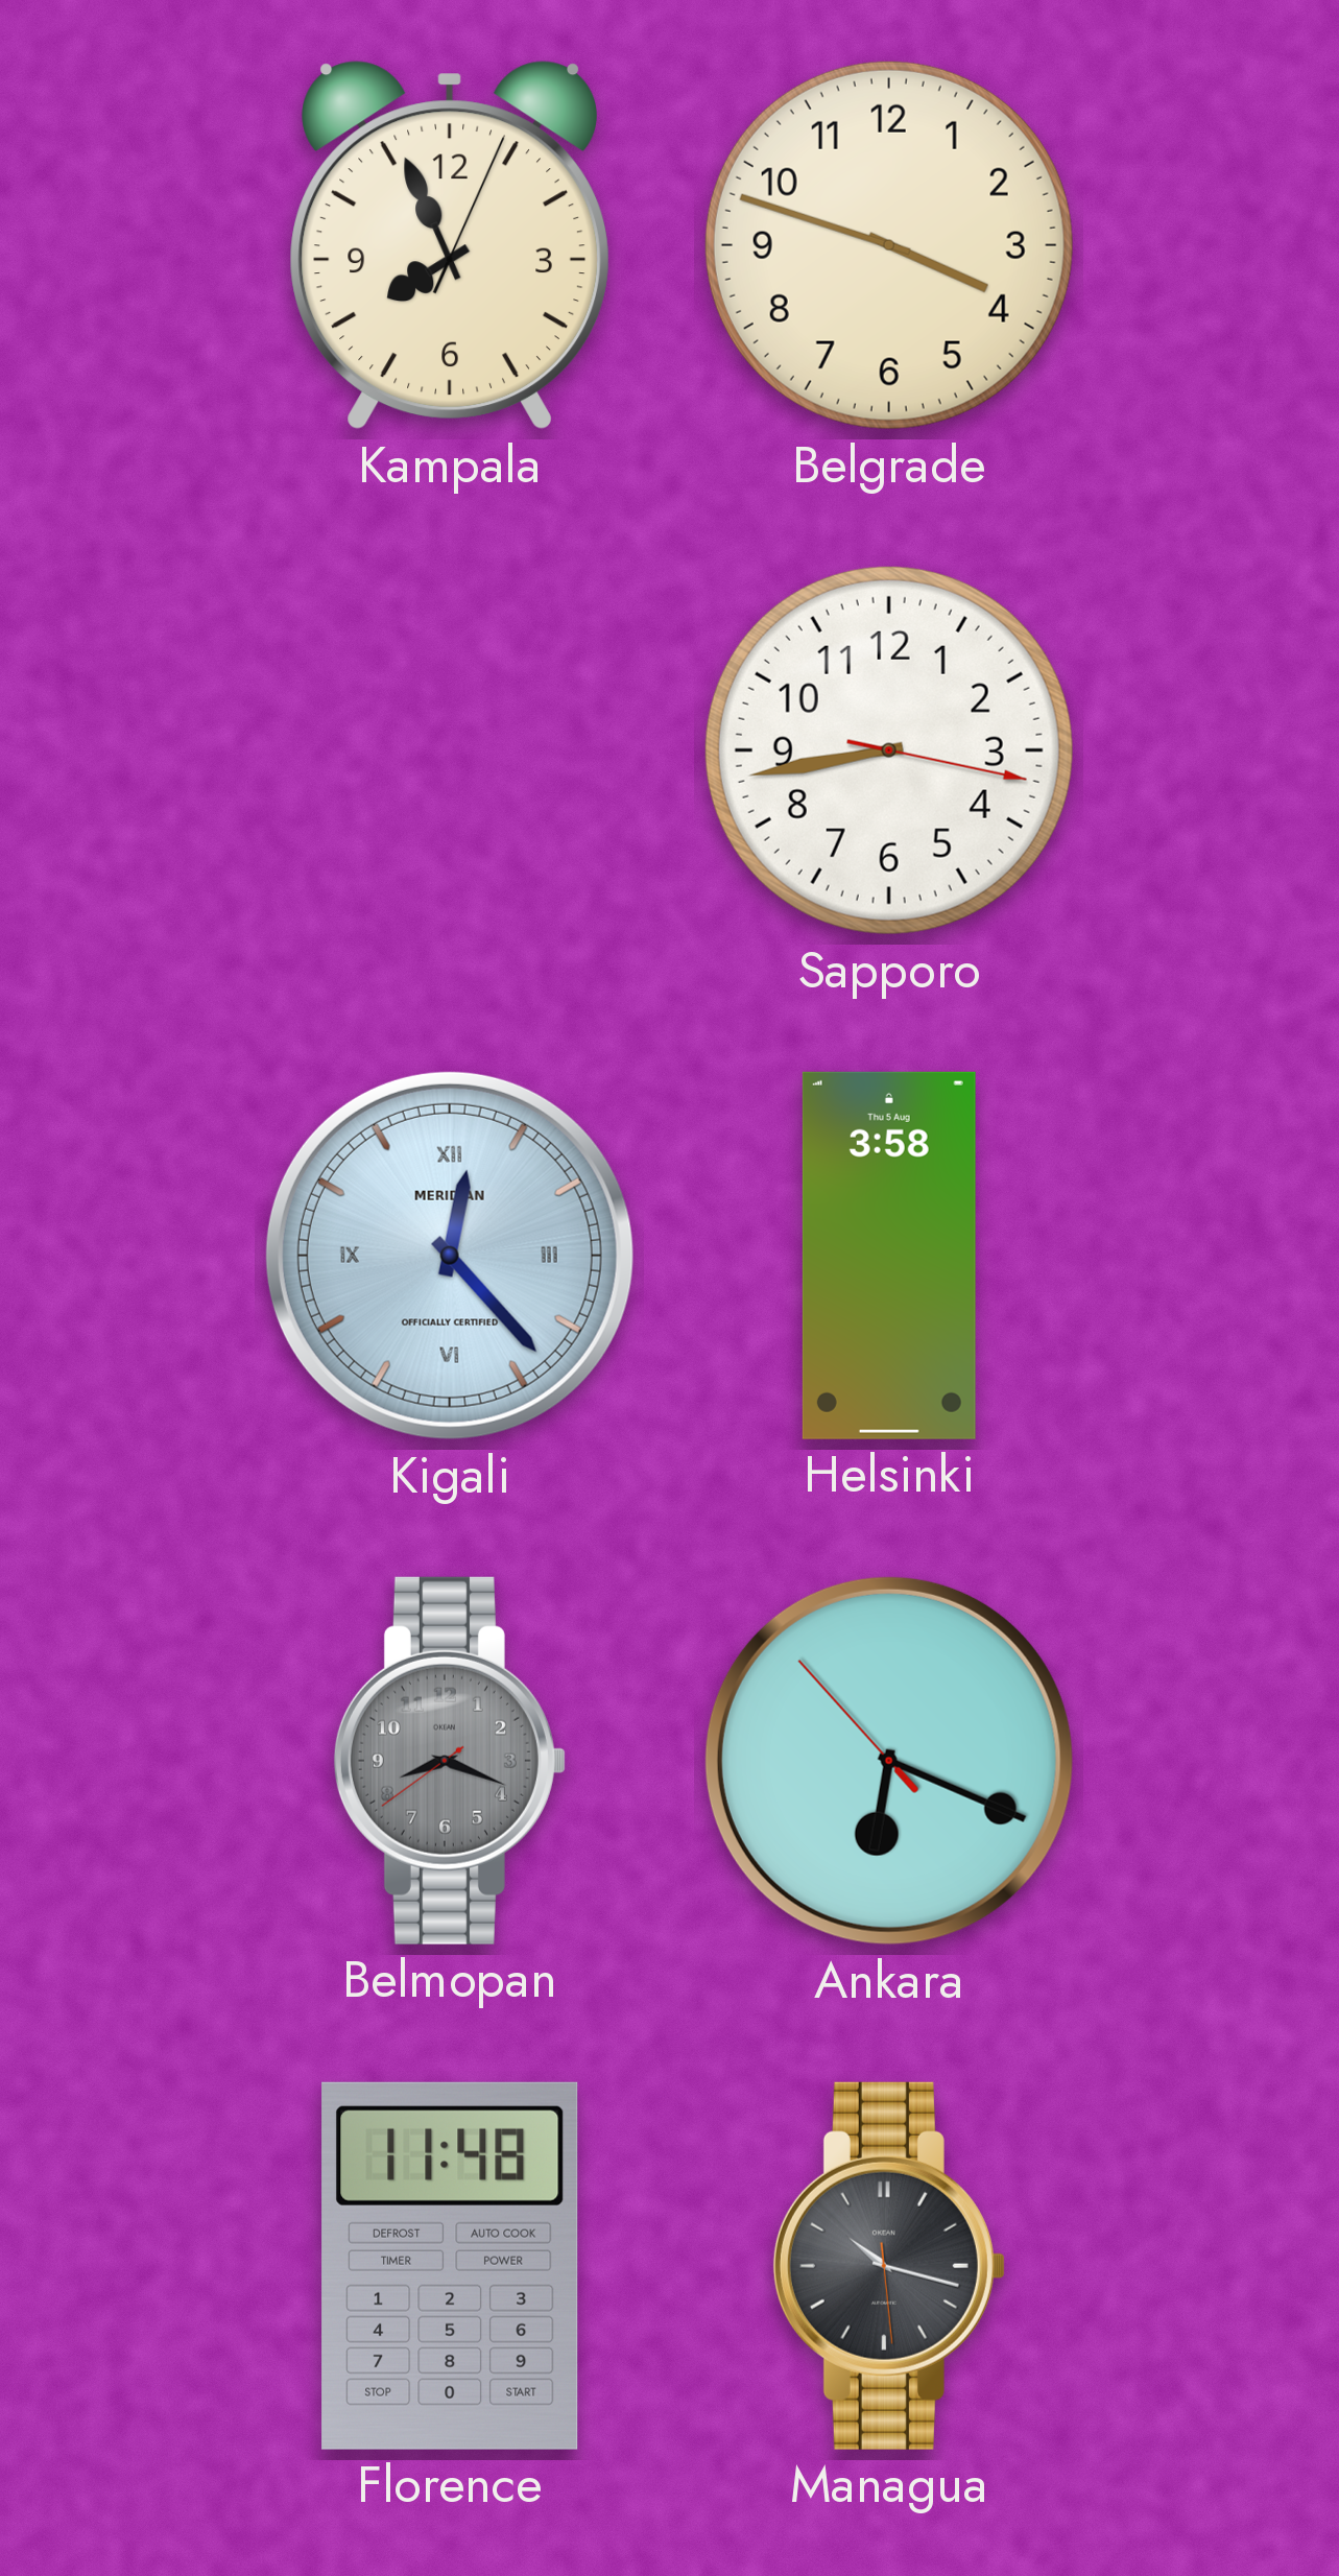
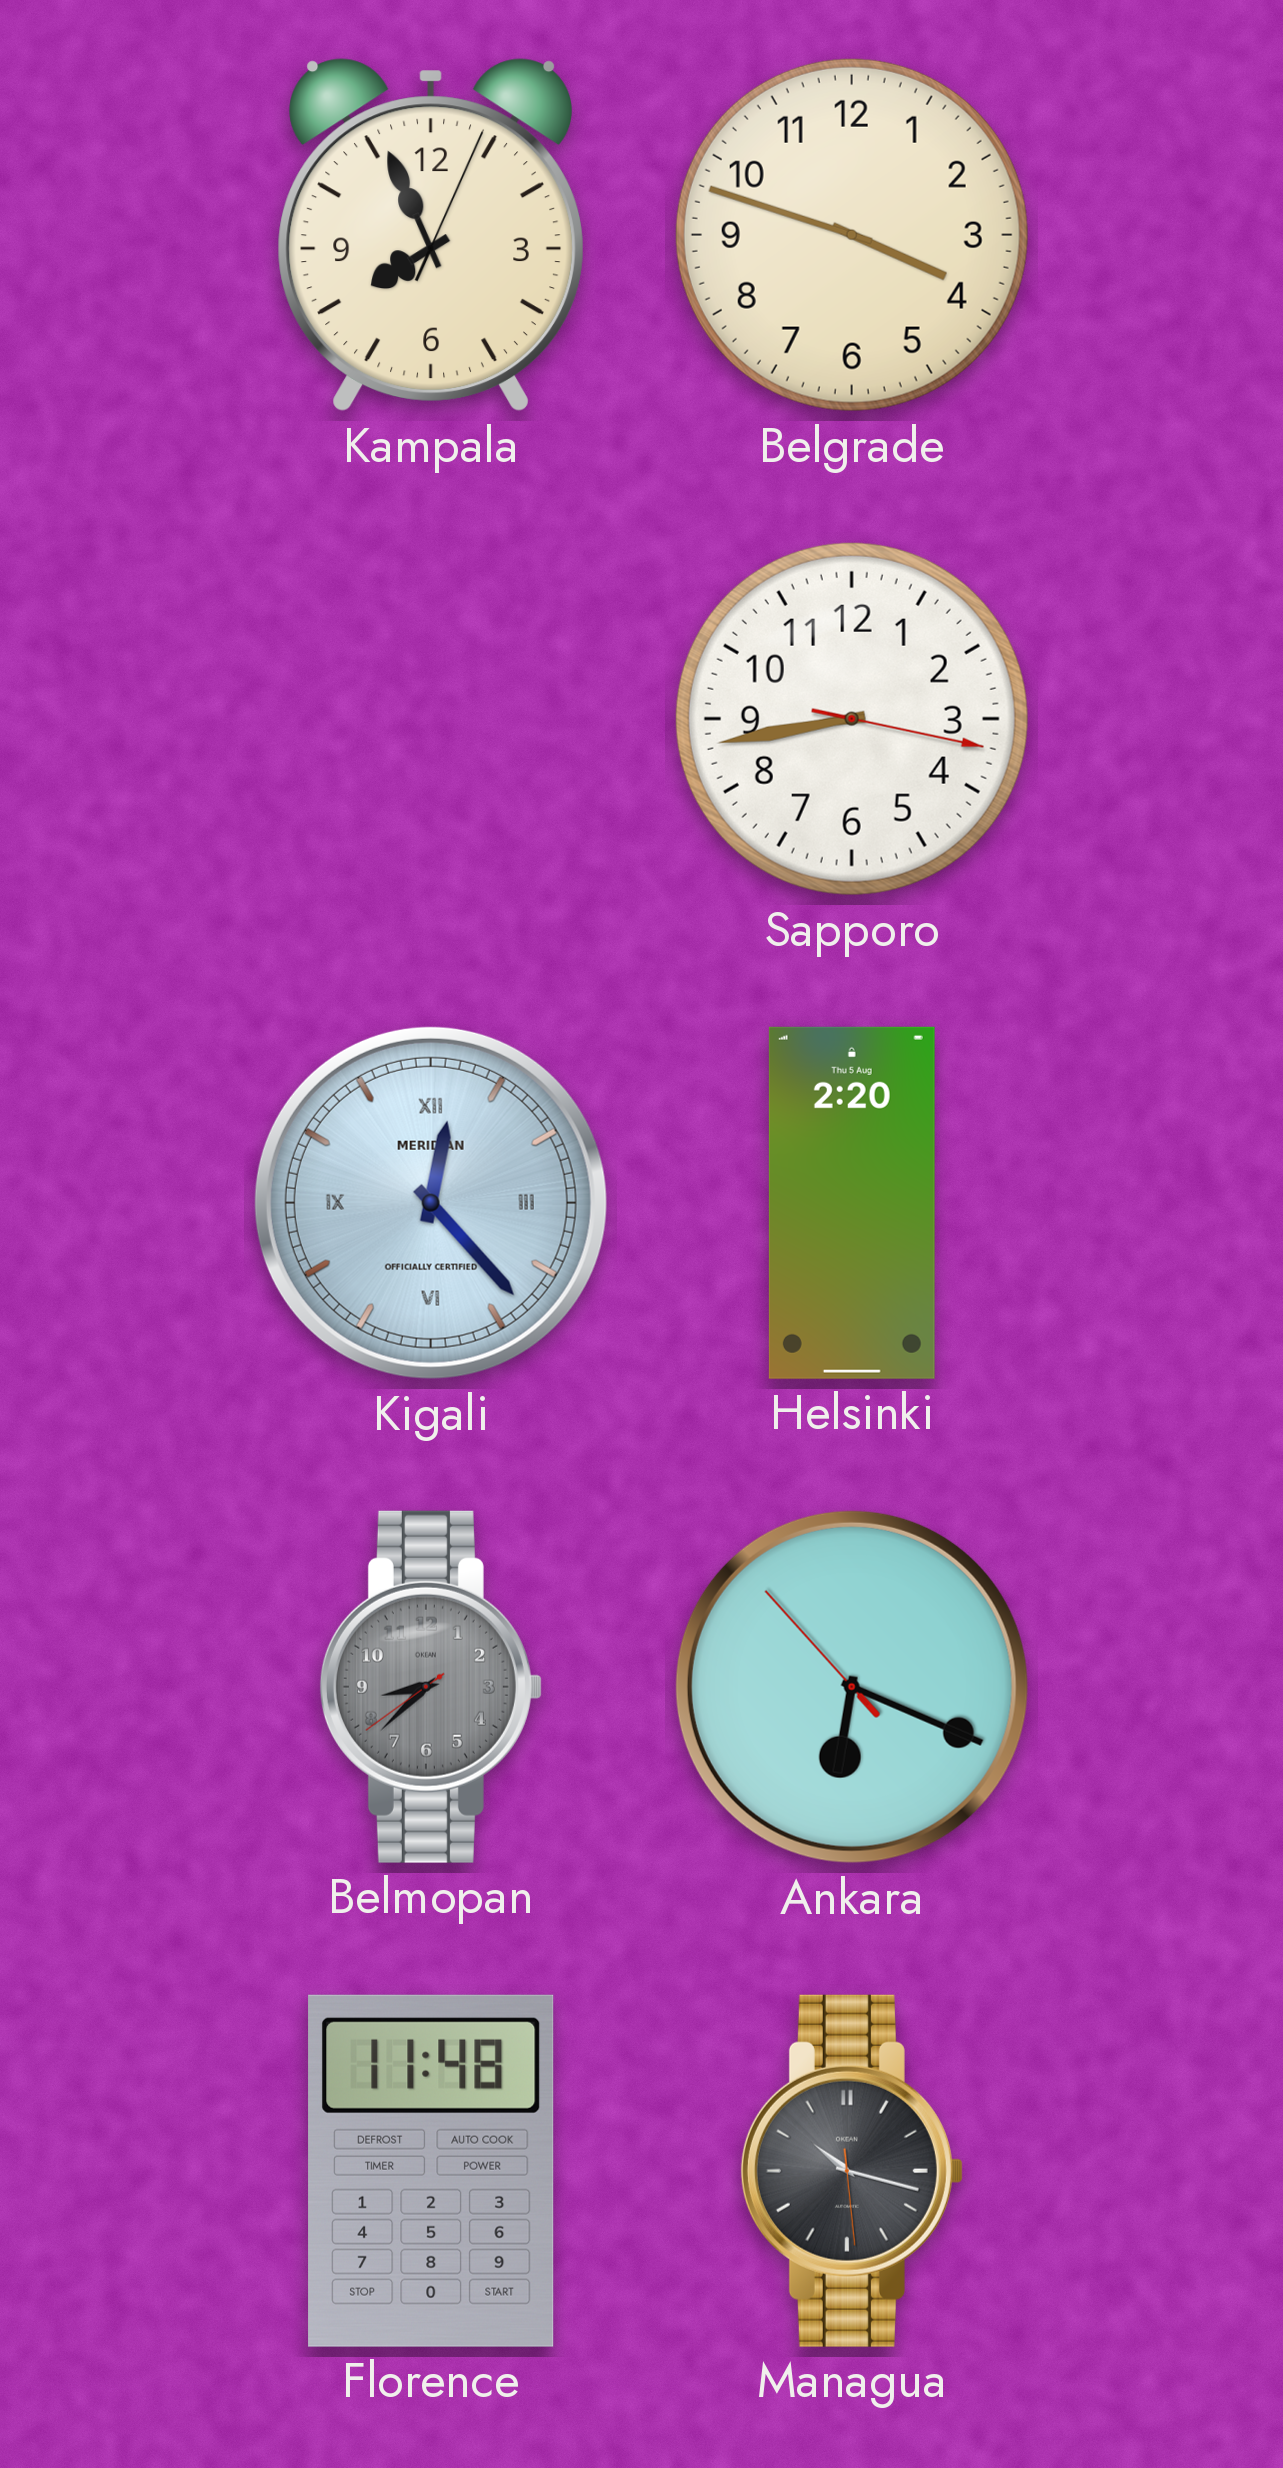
Helsinki: 3:58 -> 2:20
Belmopan: 8:18 -> 8:37
